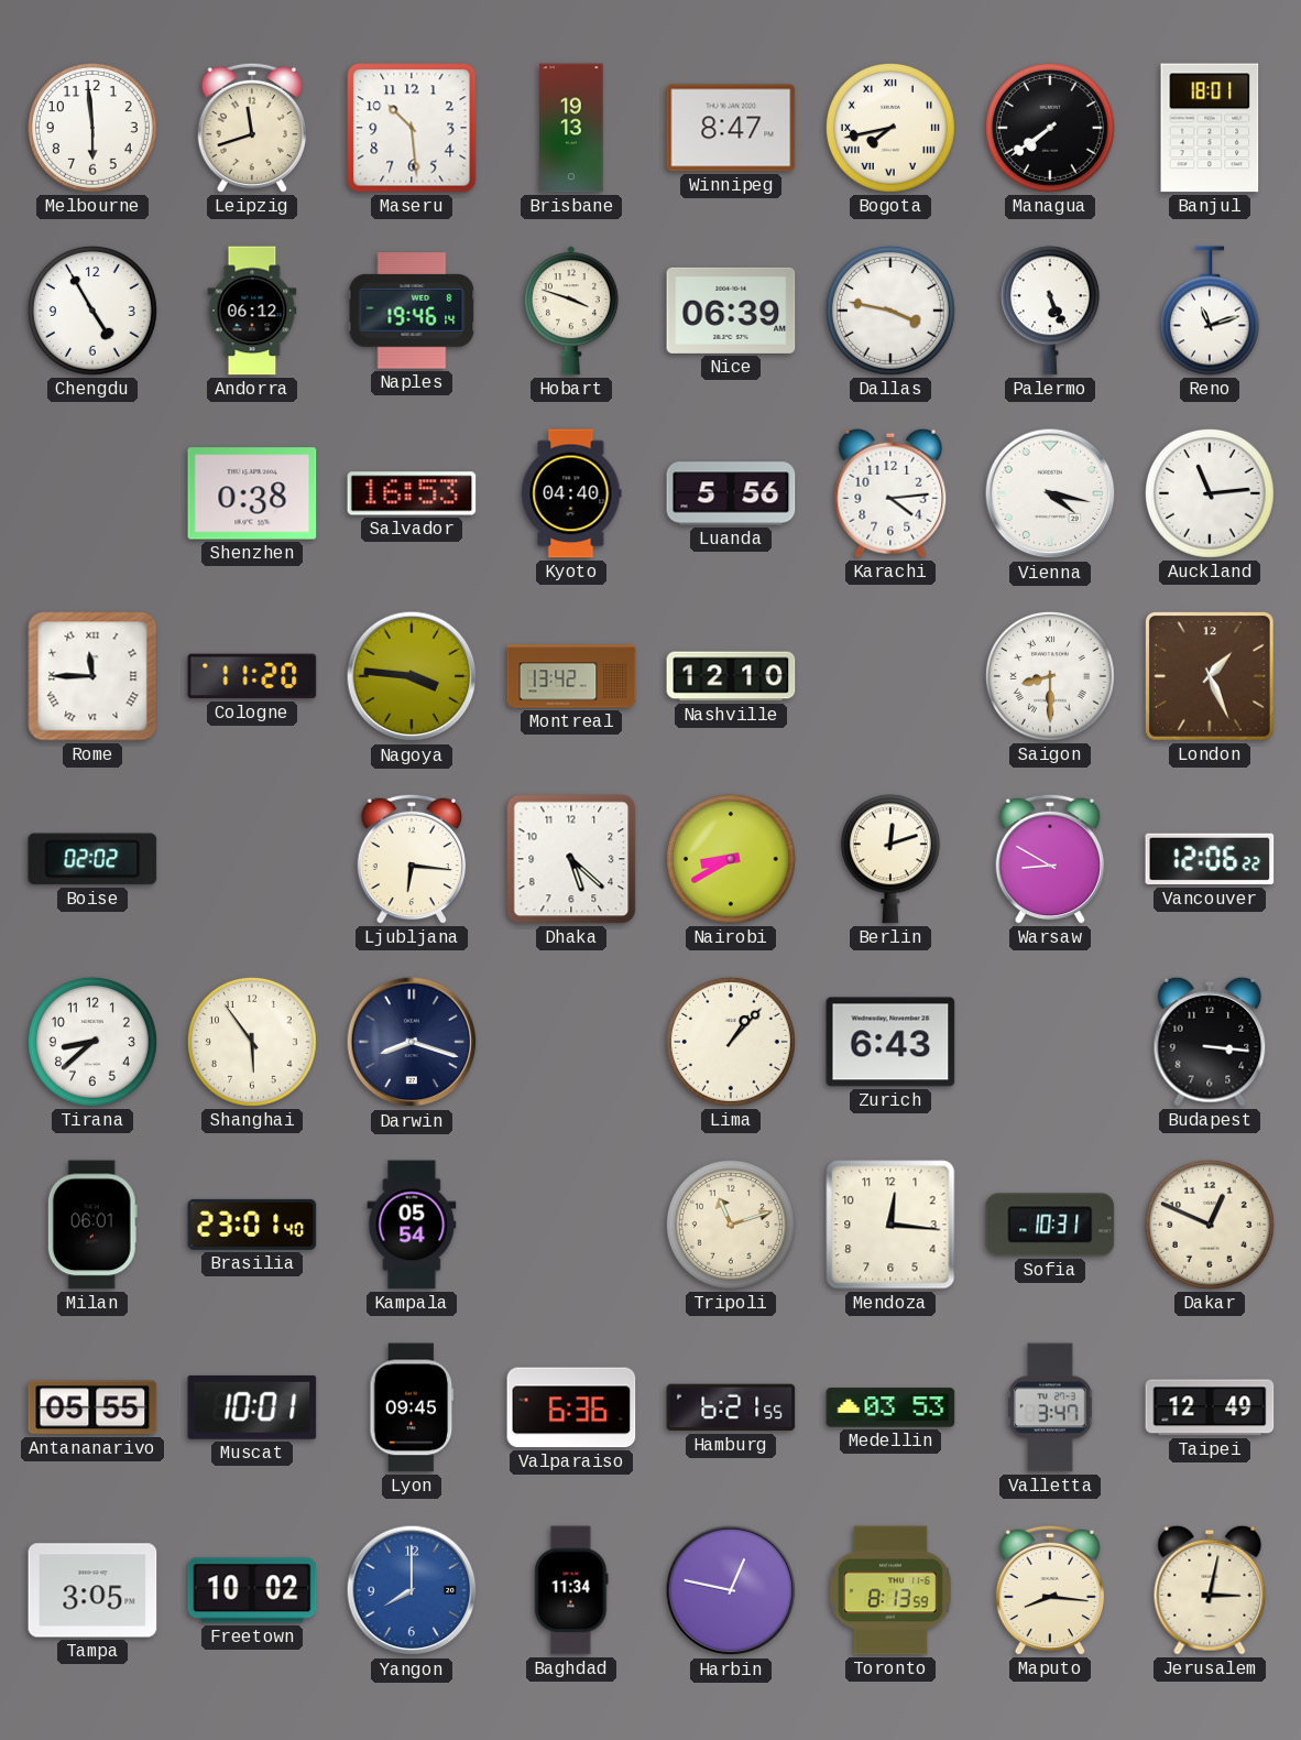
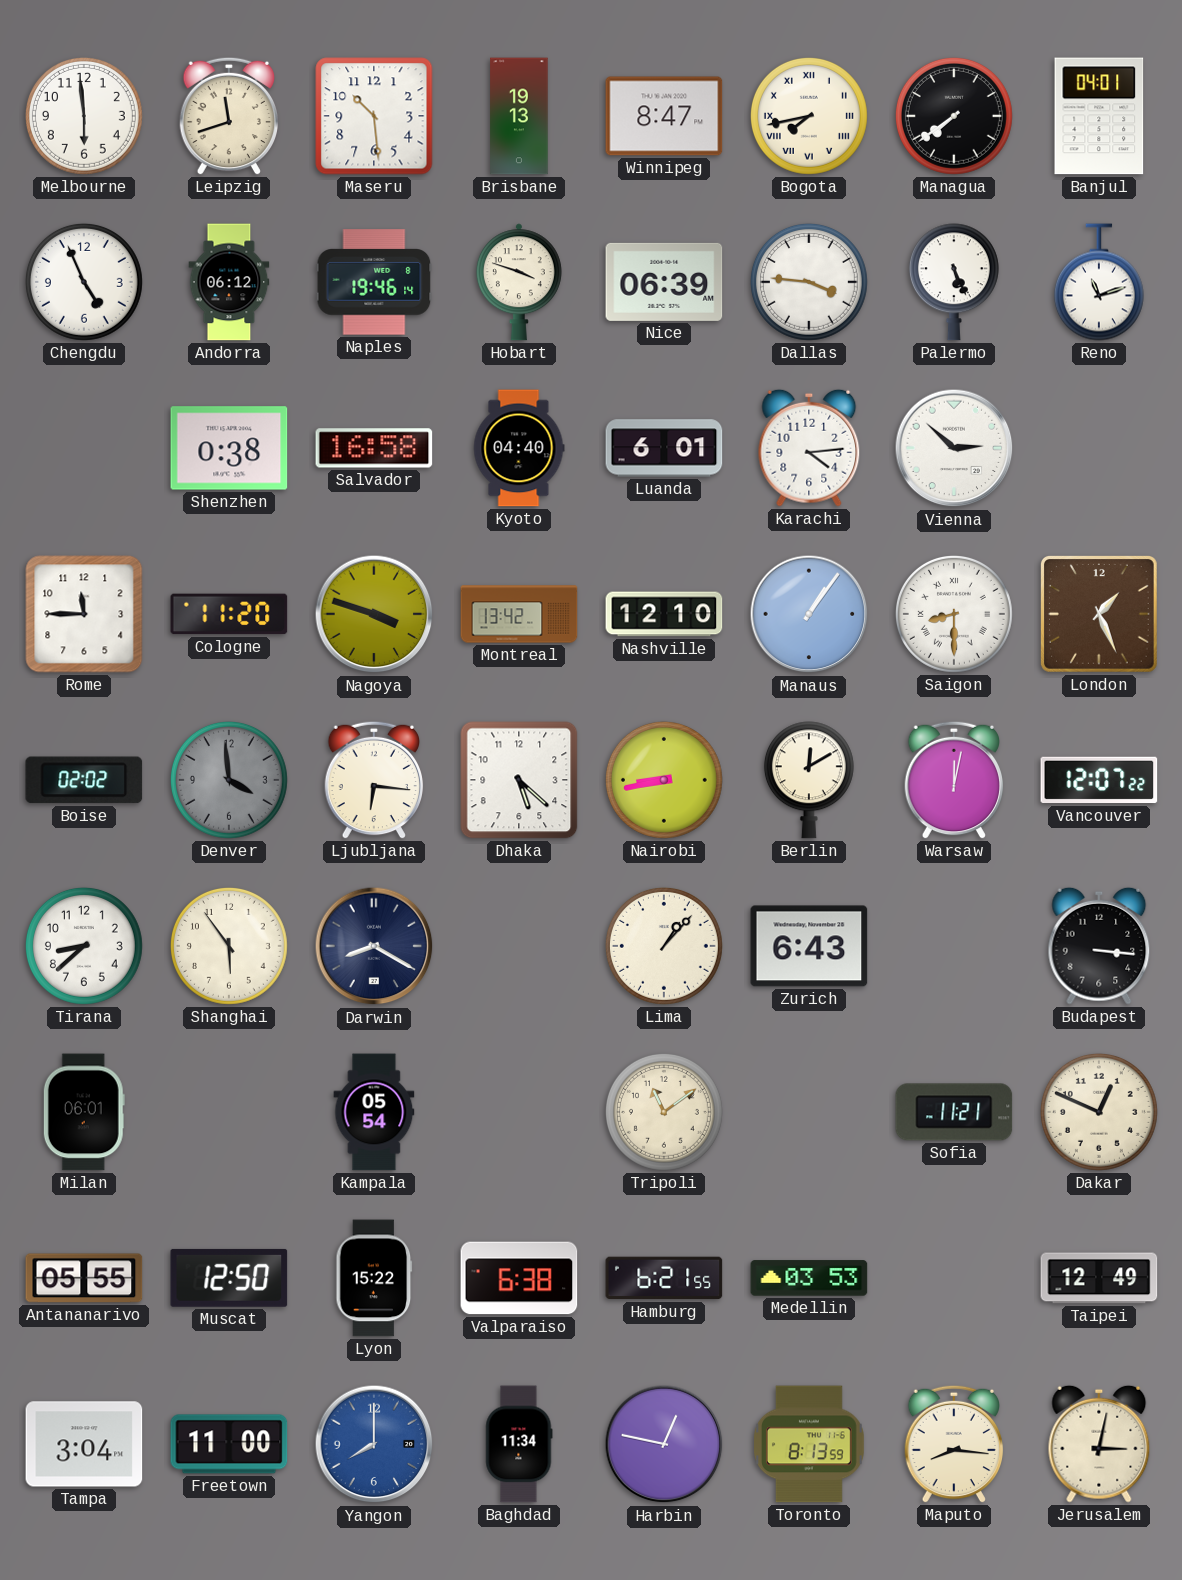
Banjul: 18:01 -> 04:01
Chengdu: 4:55 -> 4:56
Dallas: 3:47 -> 3:46
Salvador: 16:53 -> 16:58
Luanda: 5:56 -> 6:01
Vienna: 4:17 -> 2:52
Auckland: 11:14 -> none
Rome numerals: Roman -> Arabic
Nagoya: 3:46 -> 3:48
Manaus: none -> 1:06
Denver: none -> 3:59
Nairobi: 8:40 -> 8:43
Berlin: 12:12 -> 12:10
Warsaw: 8:50 -> 12:02
Vancouver: 12:06 -> 12:07
Darwin: 8:18 -> 8:20
Brasilia: 23:01 -> none
Tripoli: 11:12 -> 11:09
Mendoza: 12:16 -> none
Sofia: 10:31 -> 11:21
Muscat: 10:01 -> 12:50
Lyon: 09:45 -> 15:22
Valparaiso: 6:36 -> 6:38
Valletta: 3:47 -> none
Tampa: 3:05 -> 3:04
Freetown: 10:02 -> 11:00
